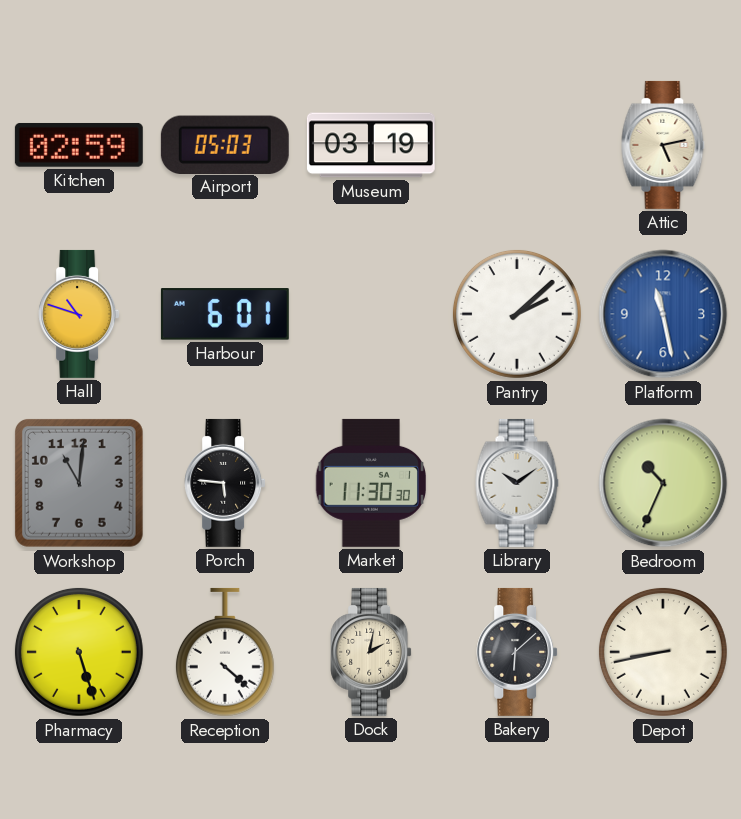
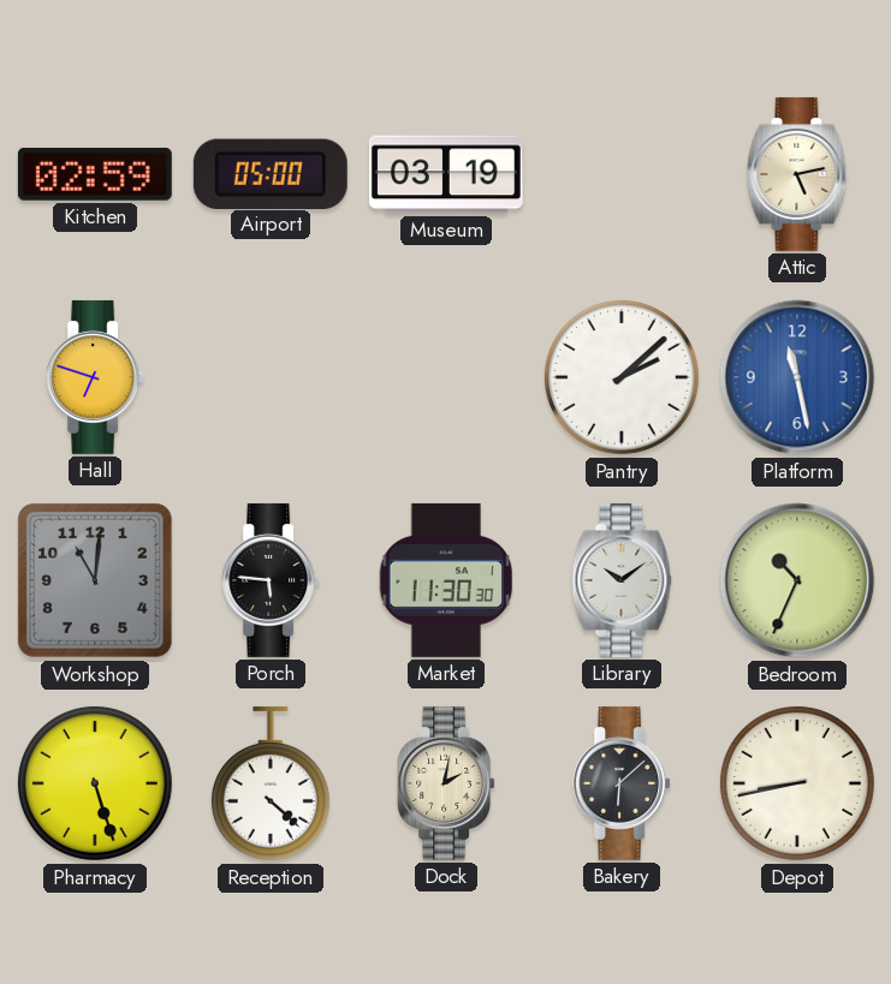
Airport: 05:03 -> 05:00
Hall: 10:48 -> 6:48
Harbour: 6:01 -> none
